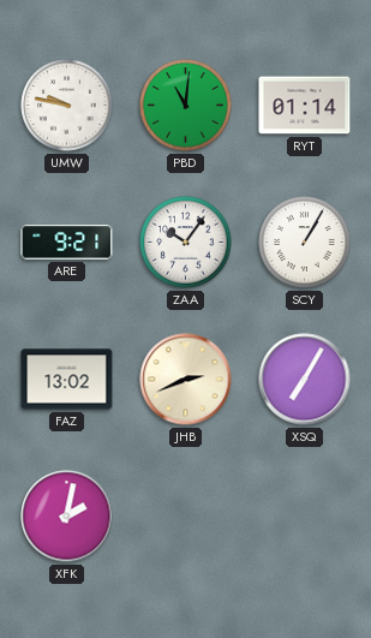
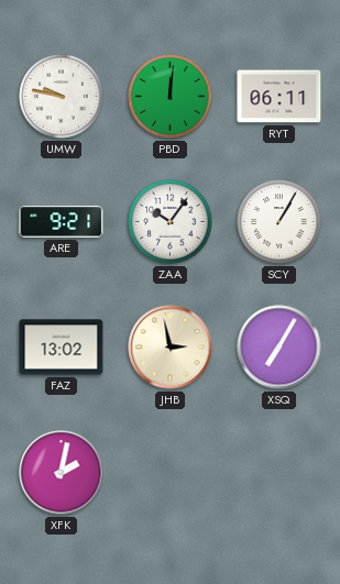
PBD: 11:01 -> 12:01
RYT: 01:14 -> 06:11
JHB: 2:41 -> 2:58
